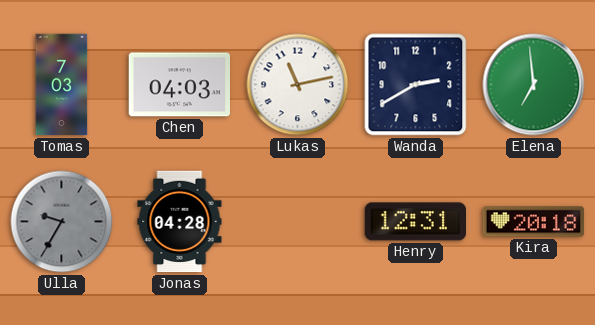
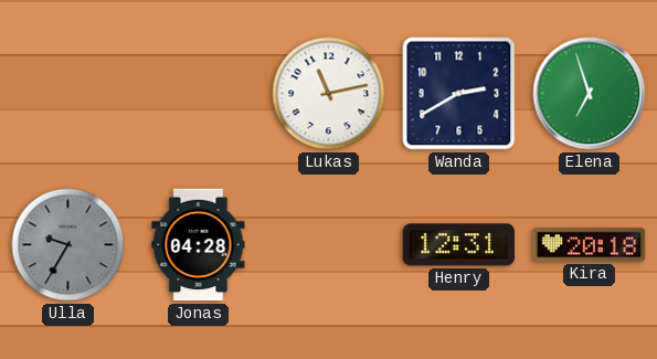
Tomas: 7:03 -> none
Chen: 04:03 -> none
Elena: 6:59 -> 6:57
